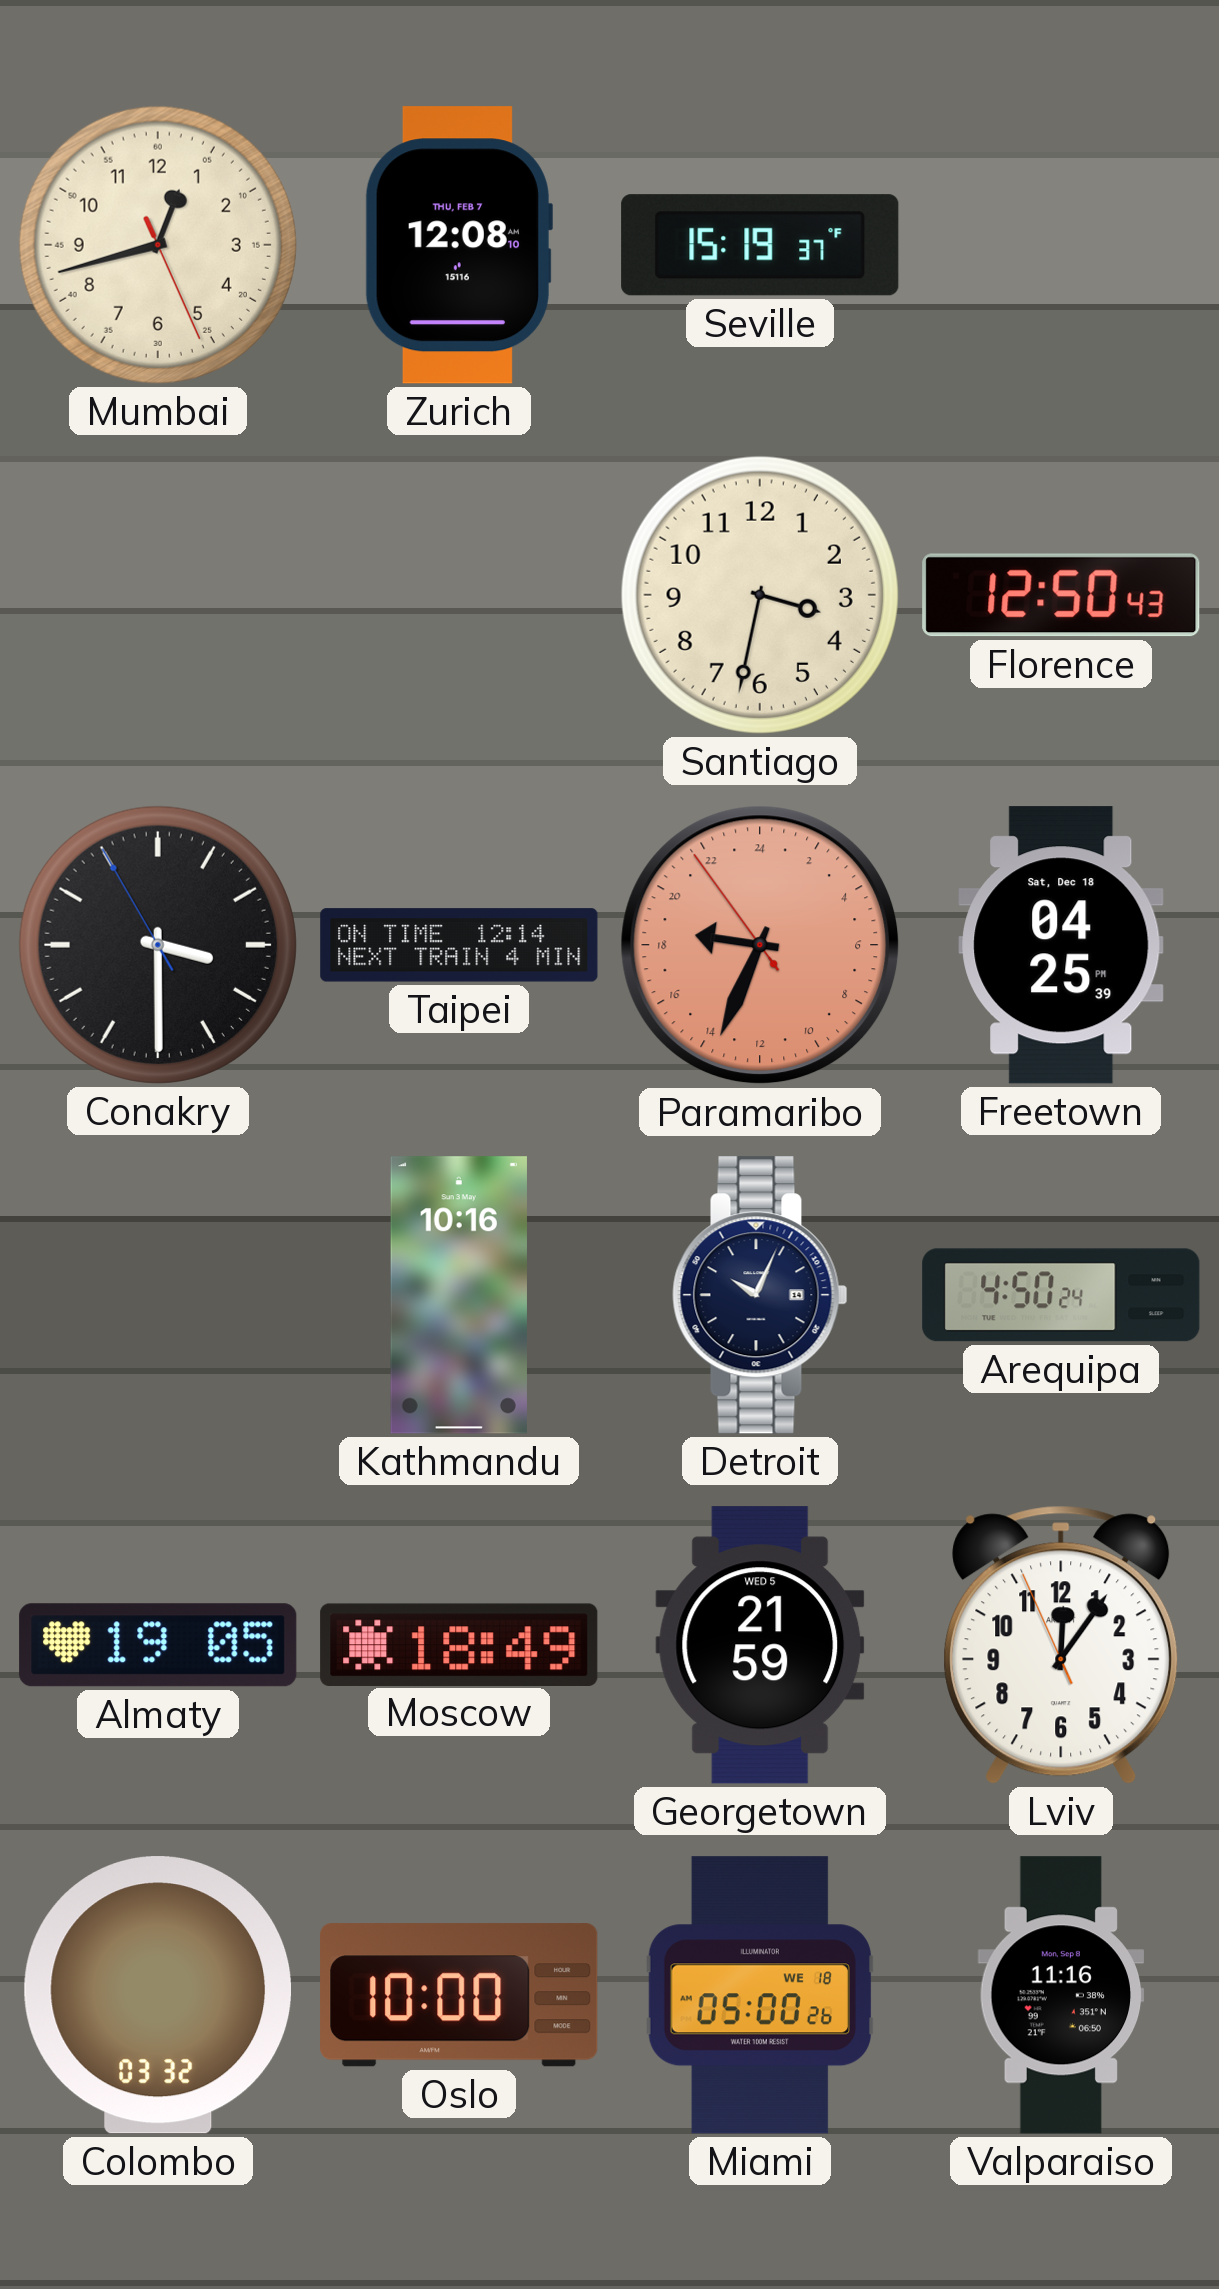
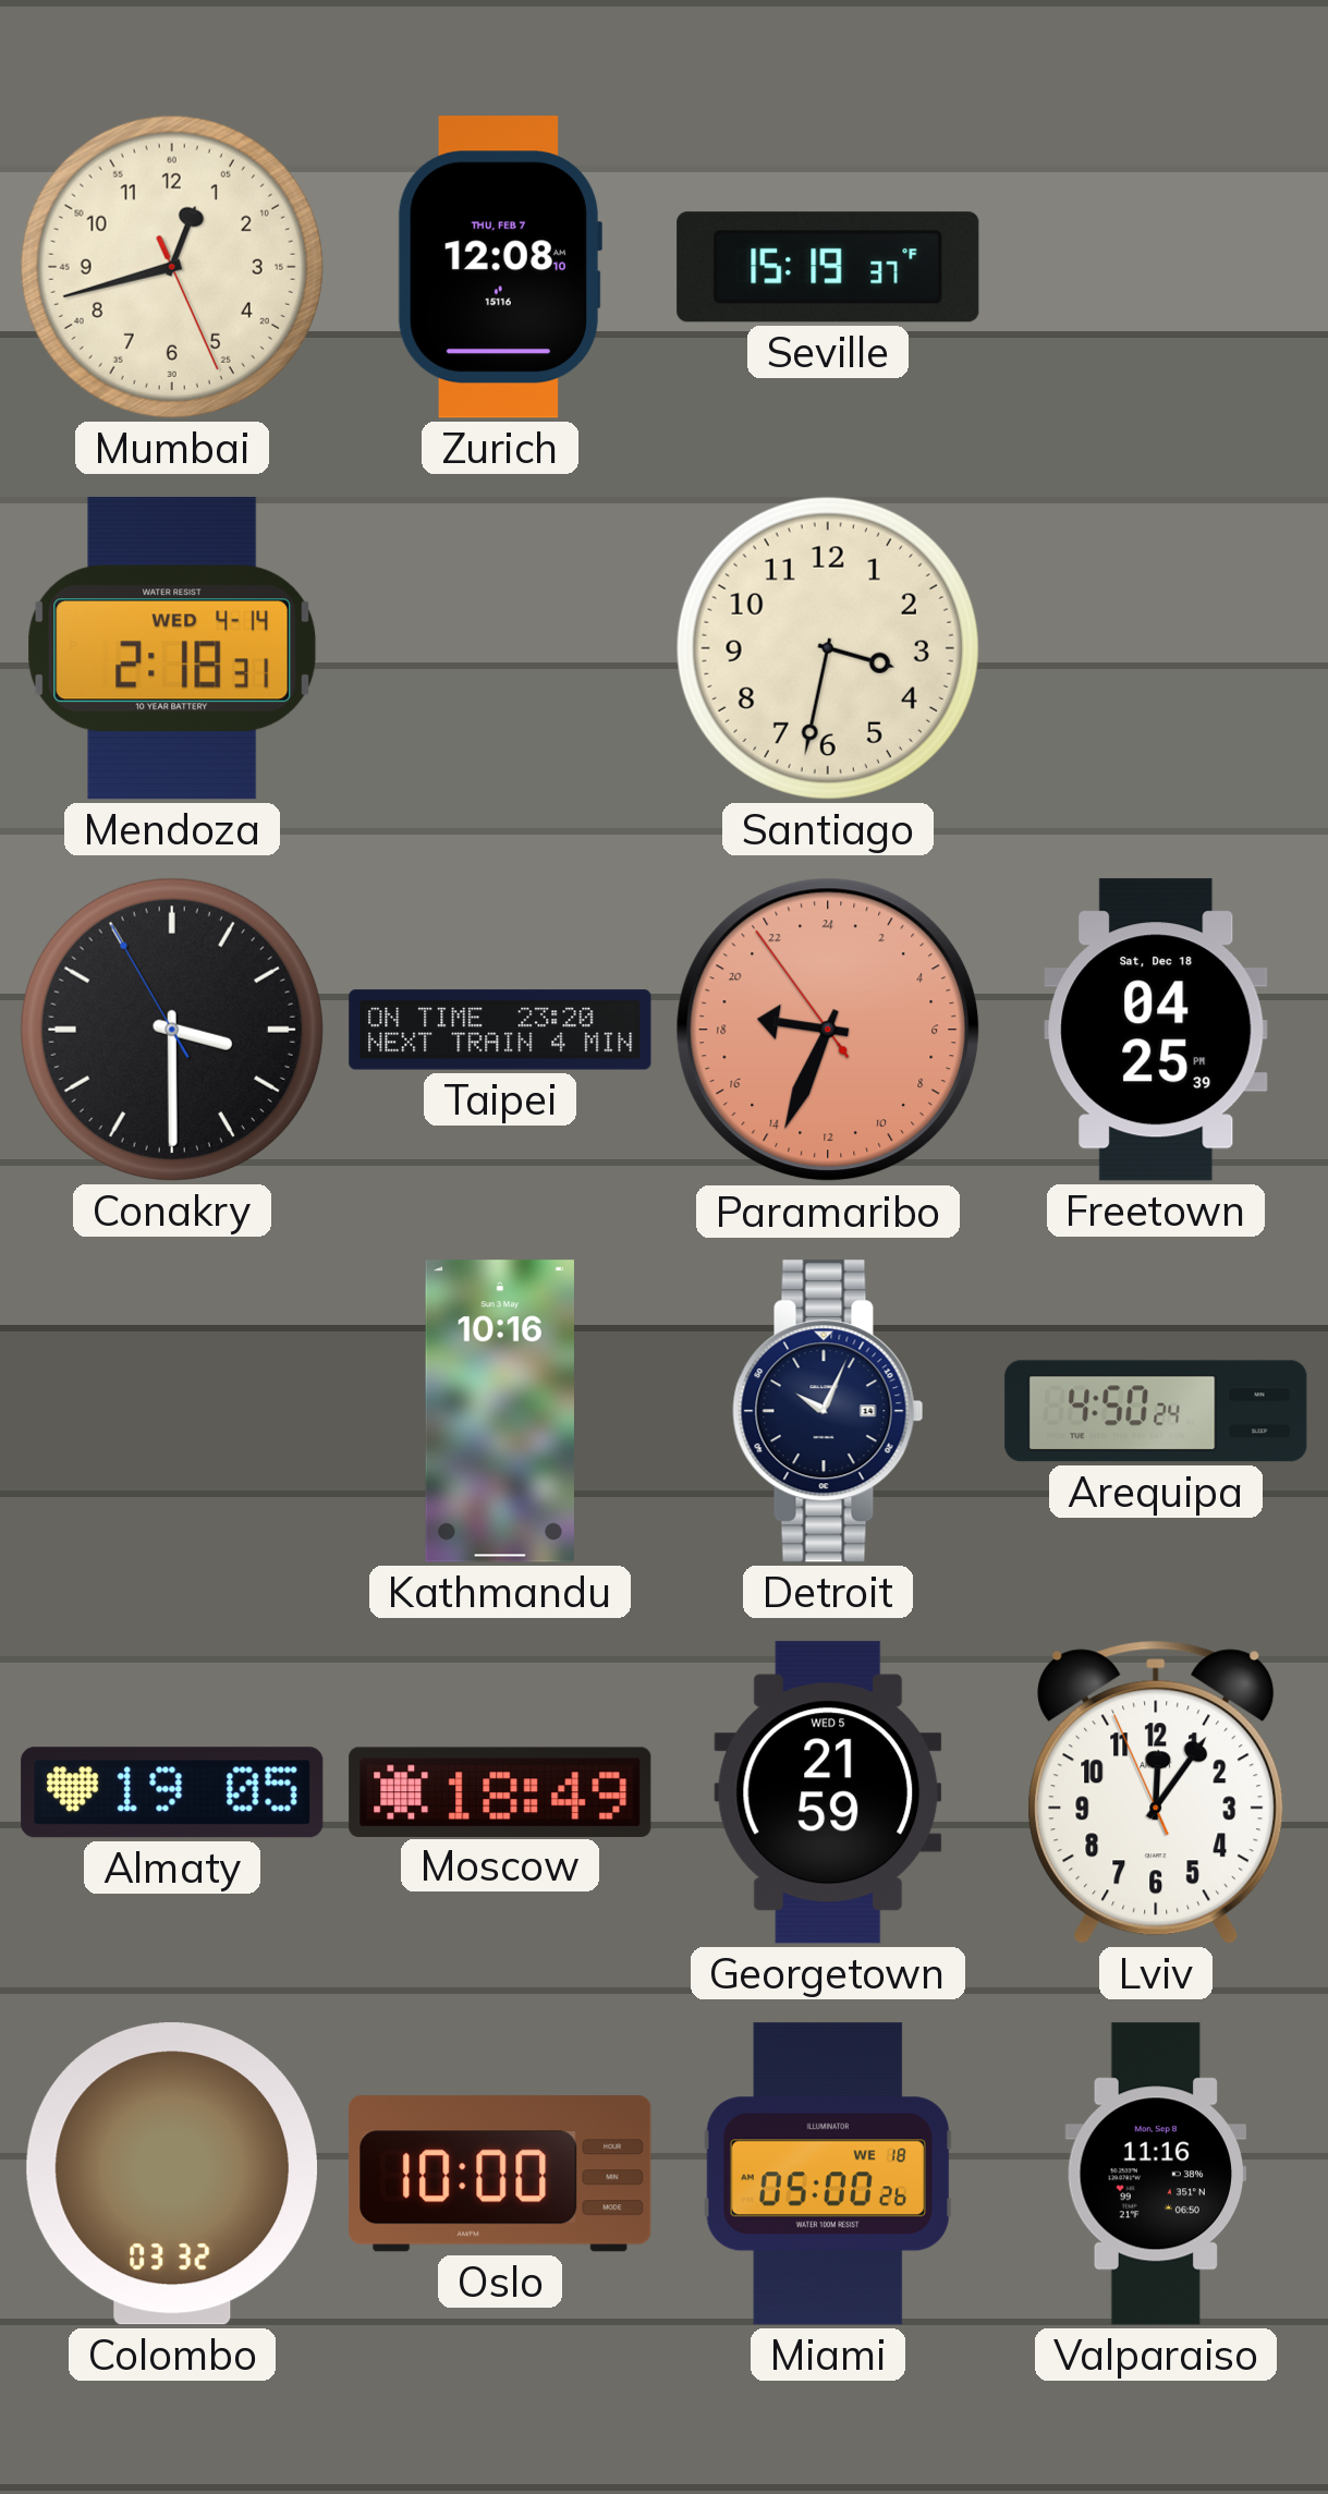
Mendoza: none -> 2:18
Florence: 12:50 -> none
Taipei: 12:14 -> 23:20
